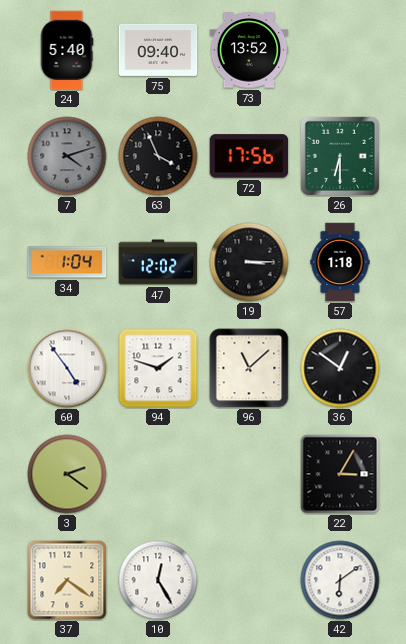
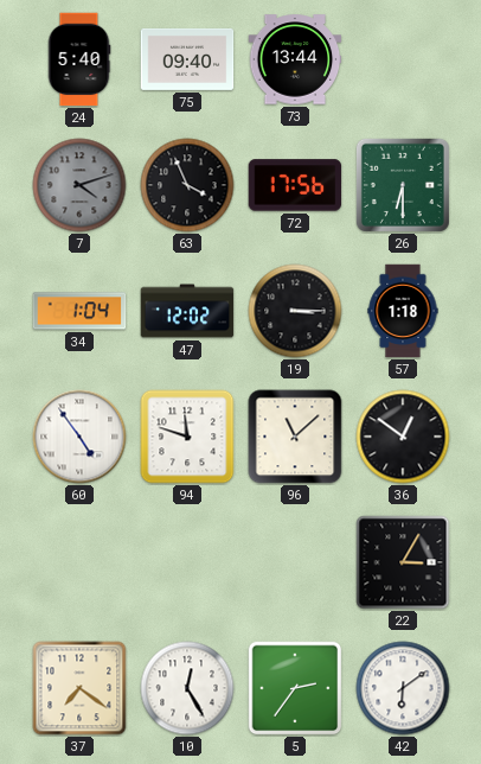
73: 13:52 -> 13:44
94: 1:48 -> 11:48
3: 2:21 -> none
5: none -> 2:36
